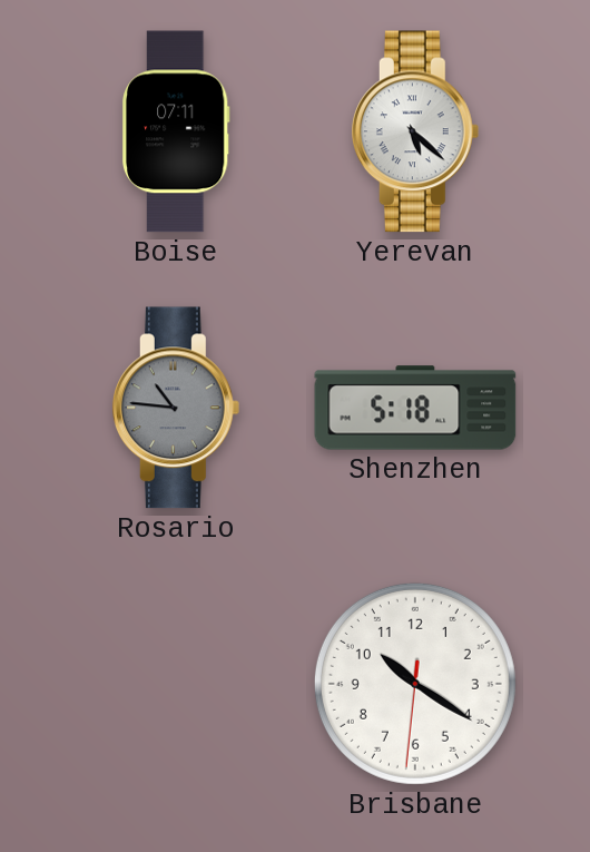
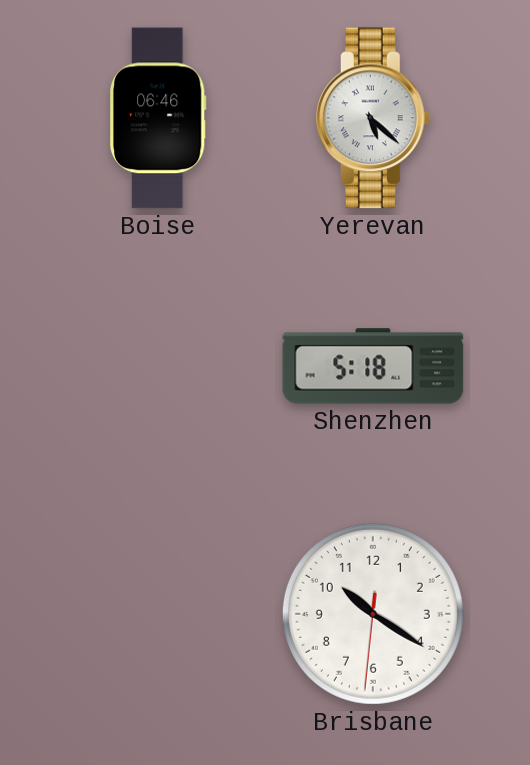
Boise: 07:11 -> 06:46
Rosario: 10:46 -> none
